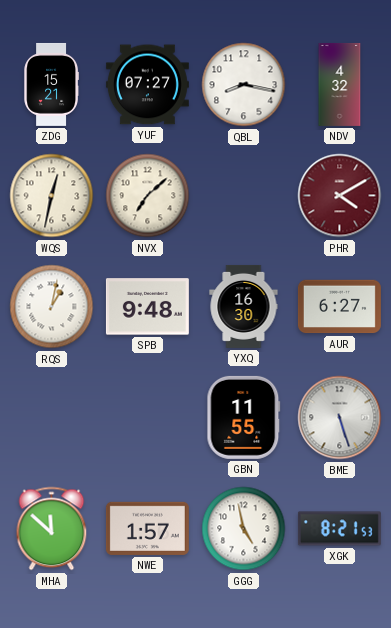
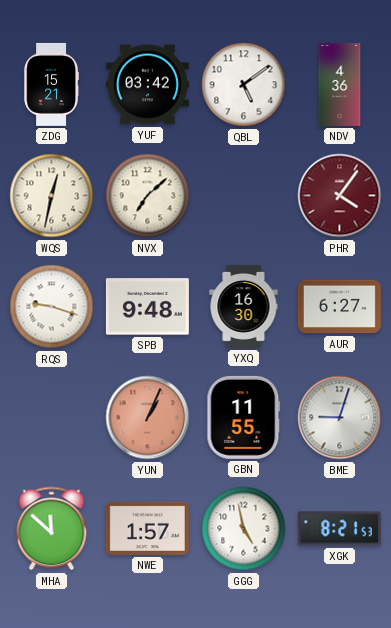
YUF: 07:27 -> 03:42
QBL: 8:17 -> 5:09
NDV: 4:32 -> 4:36
PHR: 4:10 -> 4:06
RQS: 1:02 -> 9:18
YUN: none -> 1:04
BME: 5:27 -> 9:03
